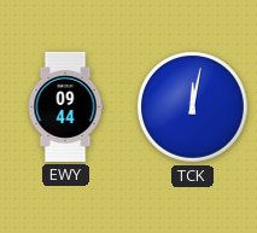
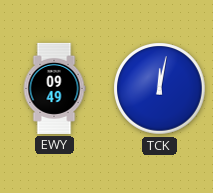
EWY: 09:44 -> 09:49
